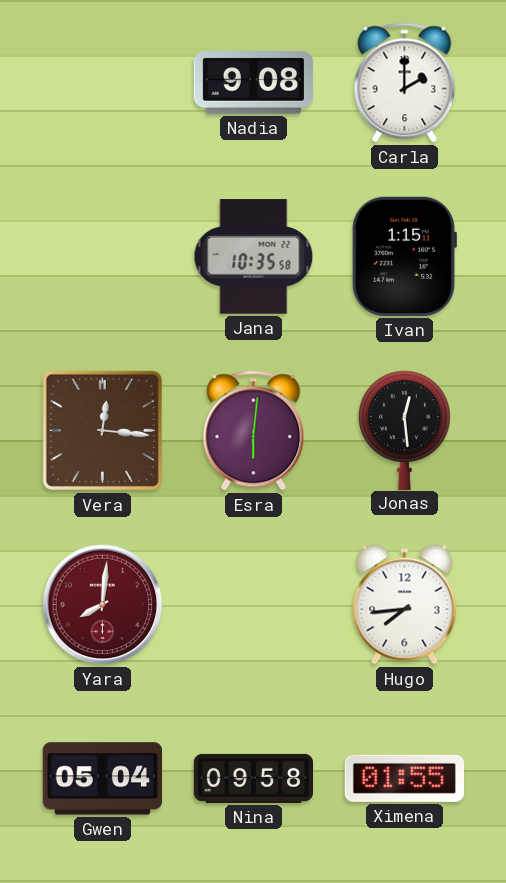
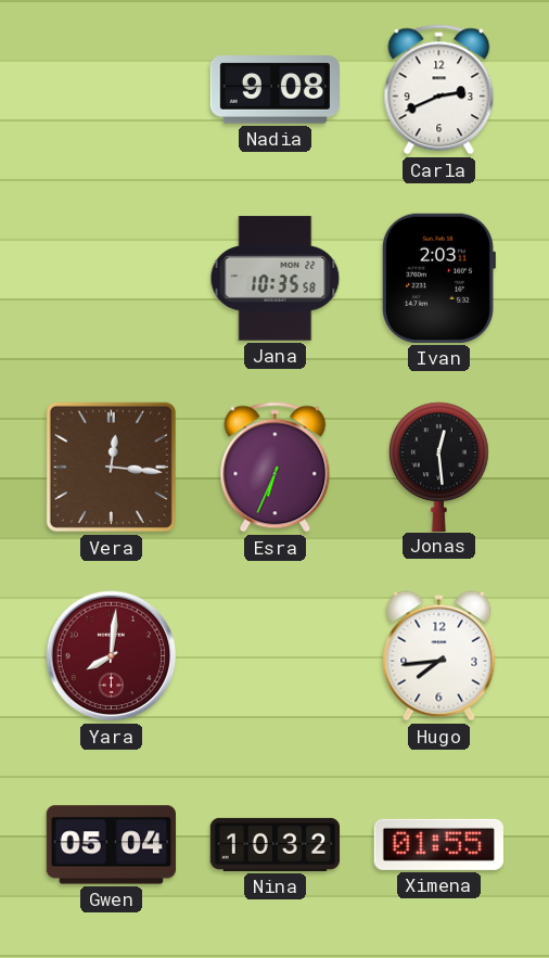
Carla: 2:00 -> 2:41
Ivan: 1:15 -> 2:03
Esra: 6:01 -> 6:34
Nina: 09:58 -> 10:32
